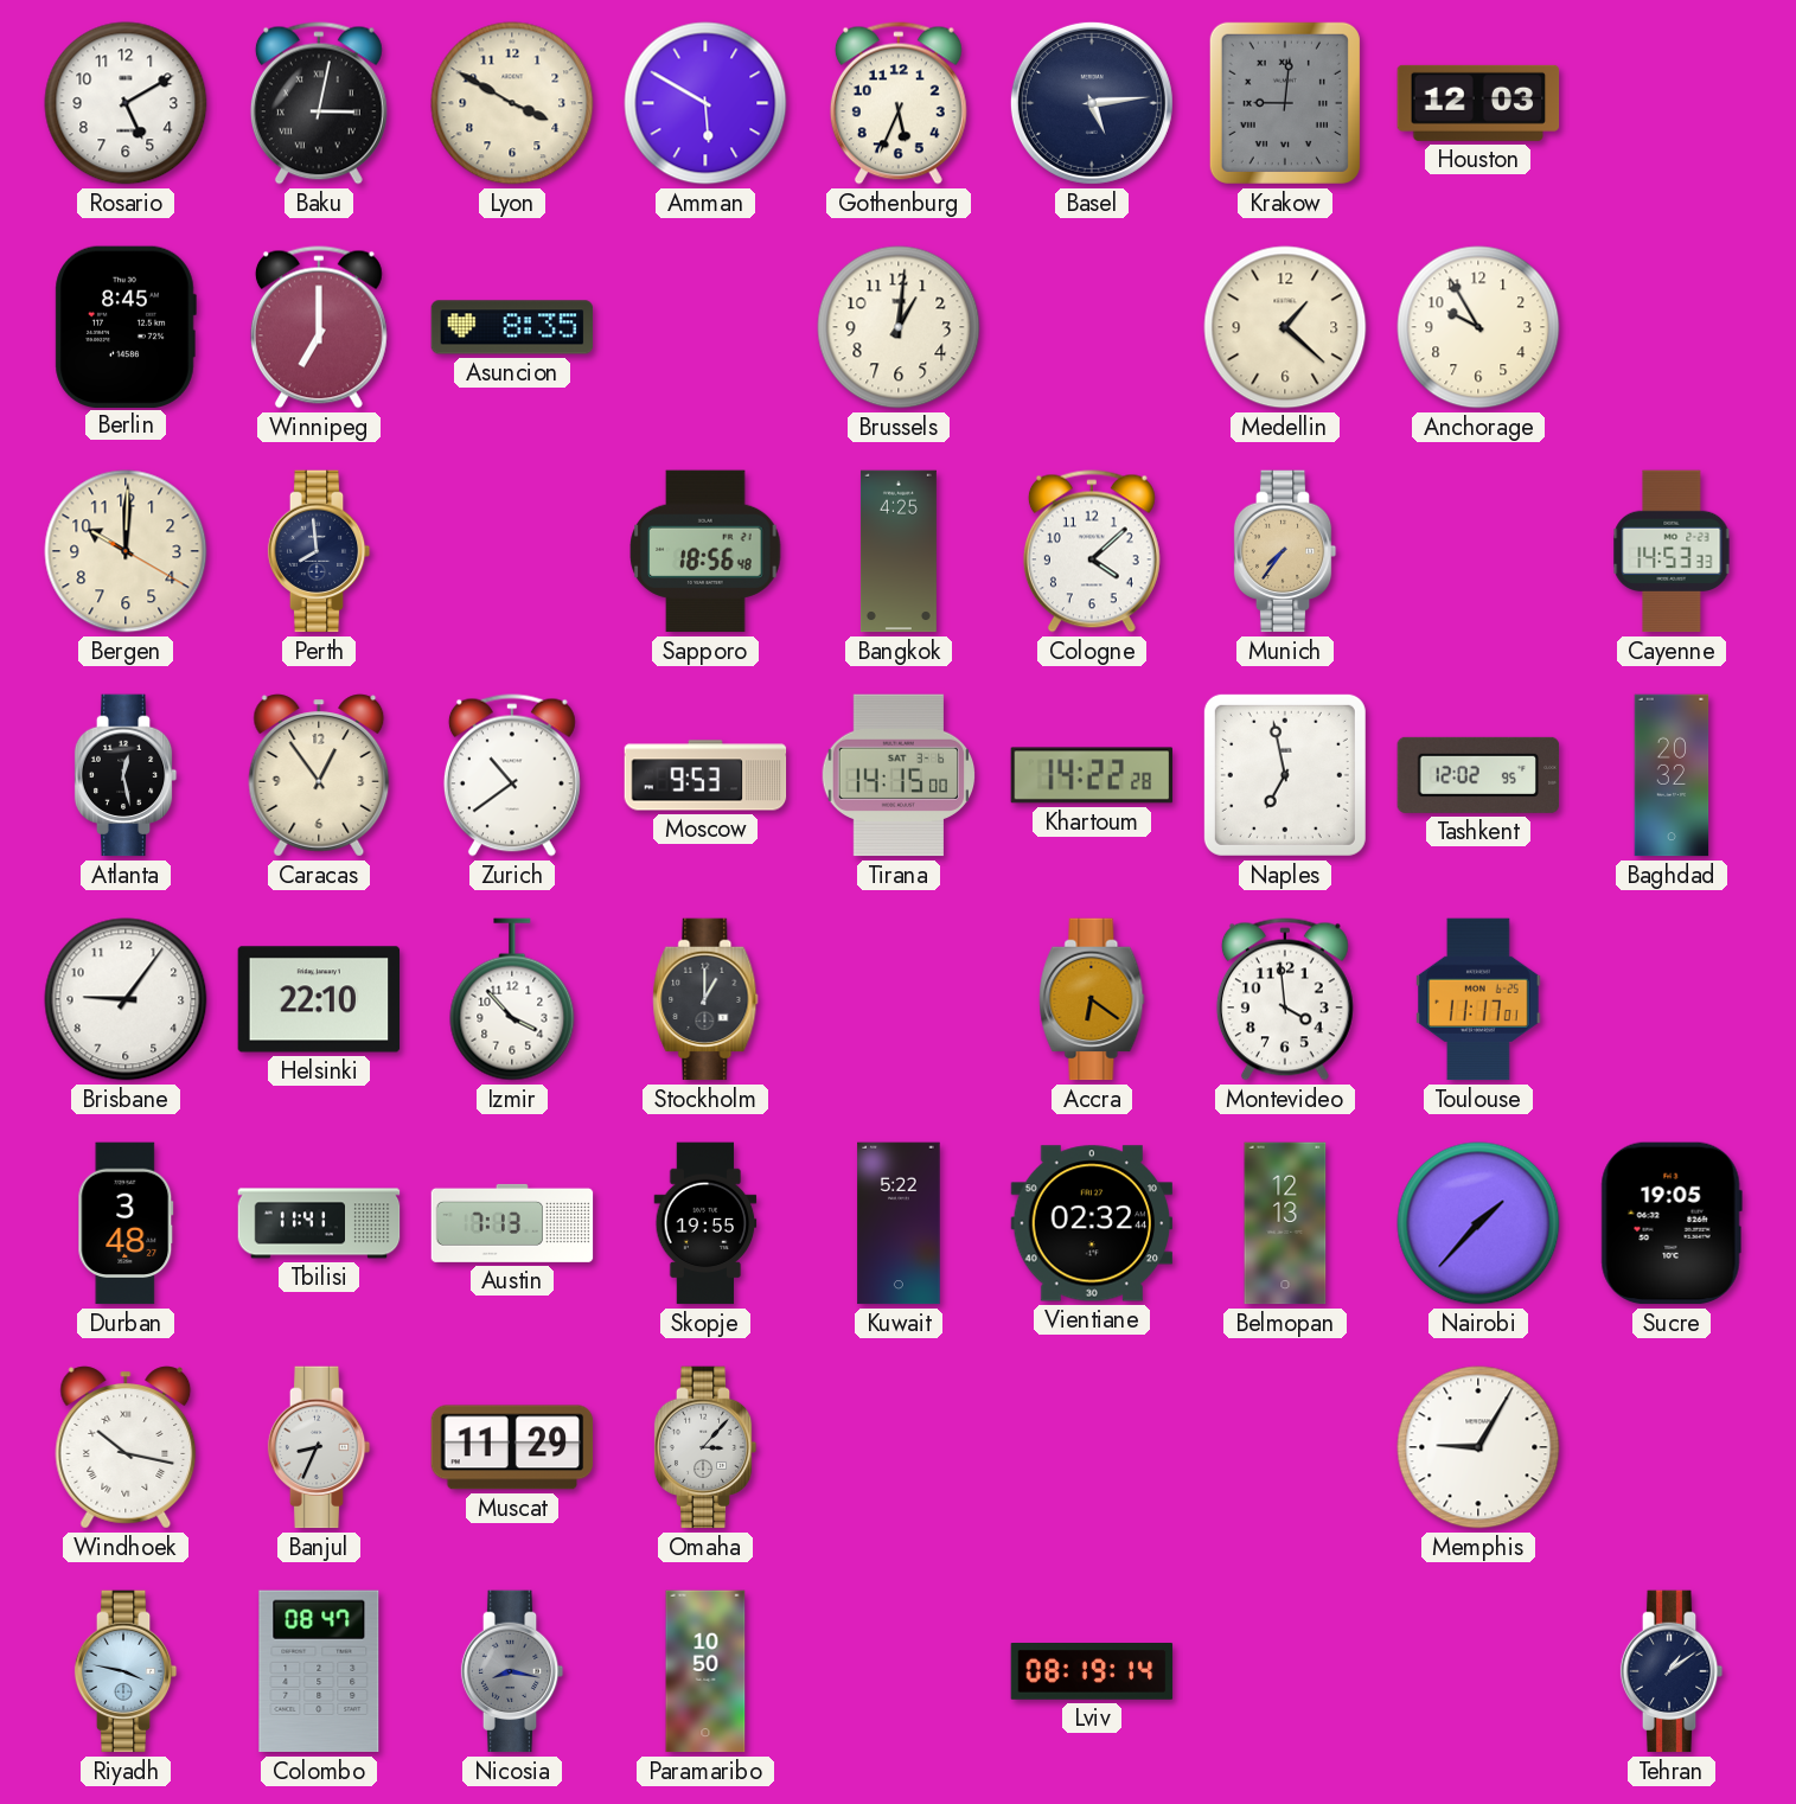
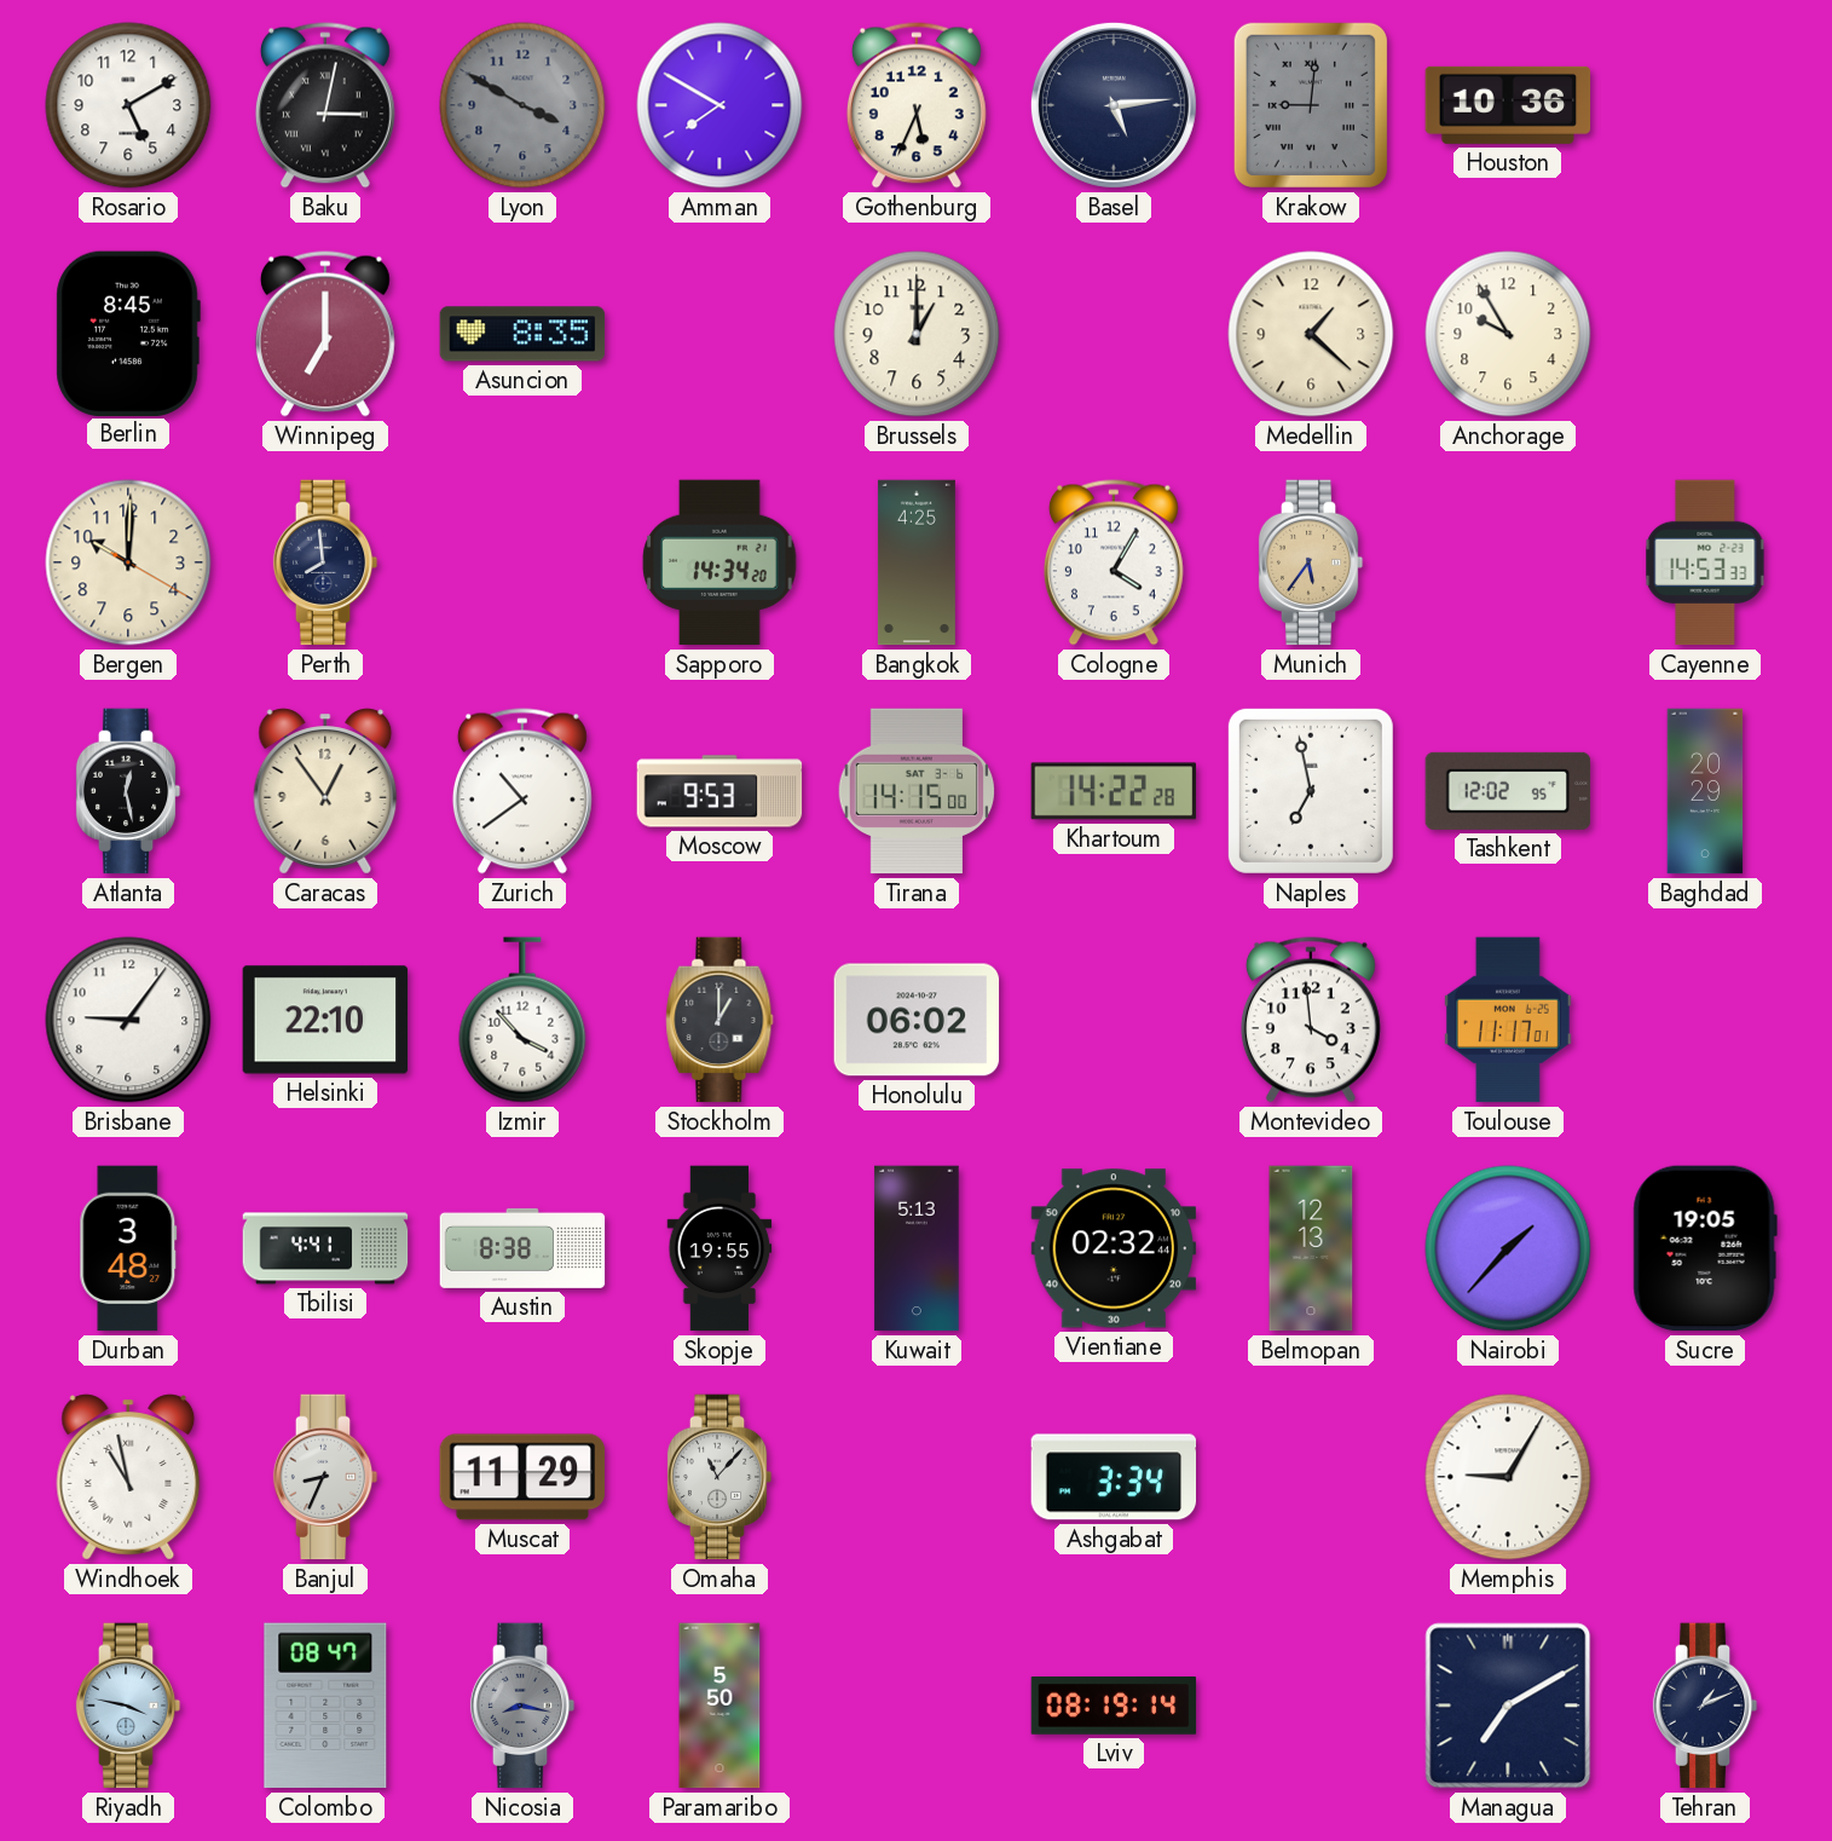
Lyon dial: cream -> grey
Amman: 5:50 -> 7:50
Houston: 12:03 -> 10:36
Brussels: 1:01 -> 1:00
Sapporo: 18:56 -> 14:34
Cologne: 4:08 -> 4:05
Munich: 7:36 -> 5:36
Baghdad: 20:32 -> 20:29
Honolulu: none -> 06:02
Accra: 6:21 -> none
Tbilisi: 11:41 -> 4:41
Austin: 7:13 -> 8:38
Kuwait: 5:22 -> 5:13
Windhoek: 10:17 -> 10:58
Omaha: 3:07 -> 11:07
Ashgabat: none -> 3:34
Paramaribo: 10:50 -> 5:50
Managua: none -> 7:10
Tehran: 1:09 -> 1:11
